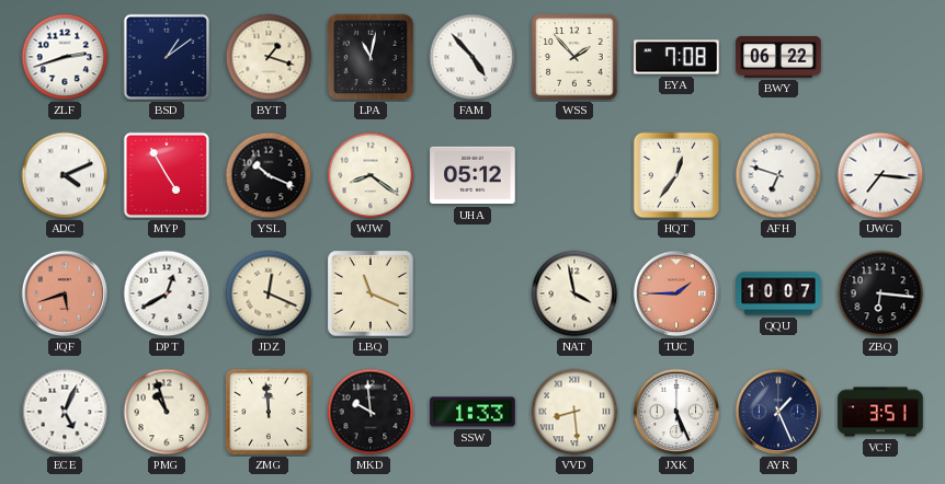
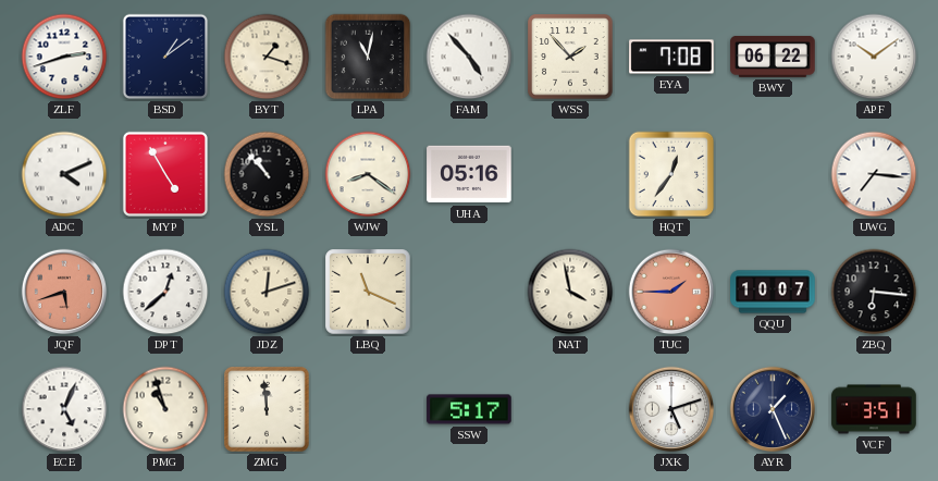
APF: none -> 10:09
YSL: 10:19 -> 10:53
UHA: 05:12 -> 05:16
AFH: 6:48 -> none
DPT: 12:40 -> 12:38
JDZ: 12:19 -> 12:12
MKD: 9:59 -> none
SSW: 1:33 -> 5:17
VVD: 8:29 -> none
JXK: 5:26 -> 5:12
